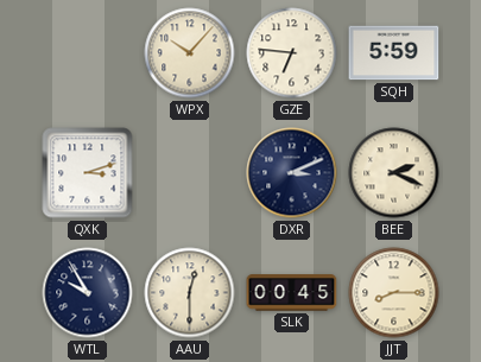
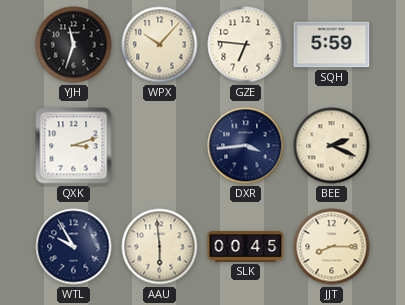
YJH: none -> 11:33
DXR: 3:11 -> 3:44
AAU: 12:30 -> 5:59
